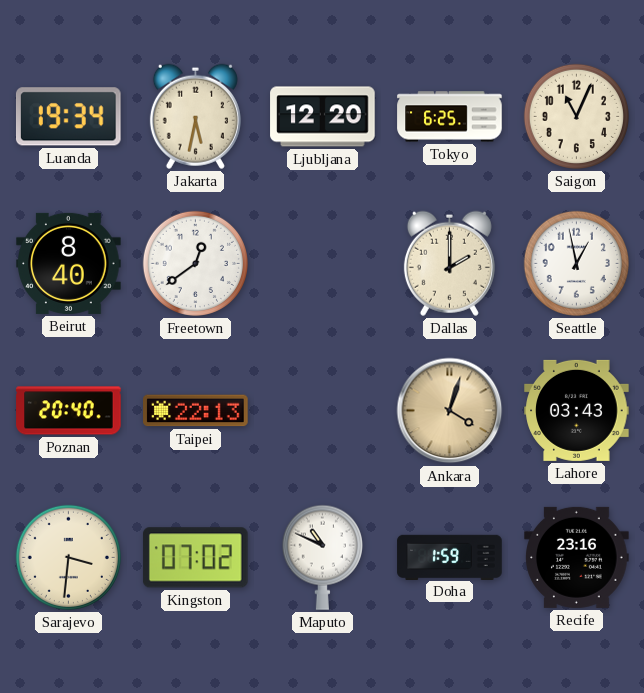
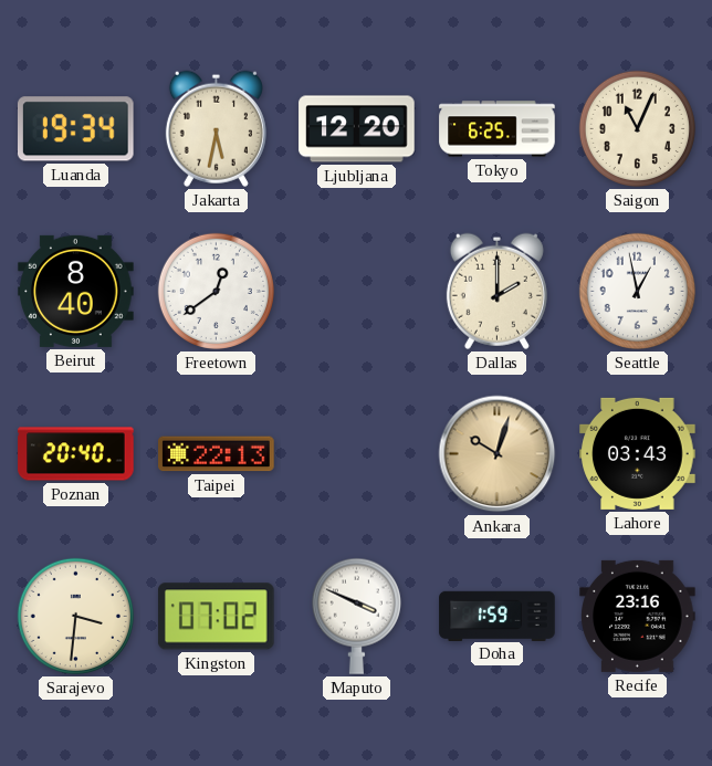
Ankara: 4:03 -> 10:03
Maputo: 10:49 -> 3:49
